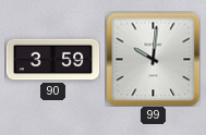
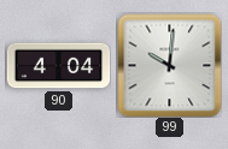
90: 3:59 -> 4:04
